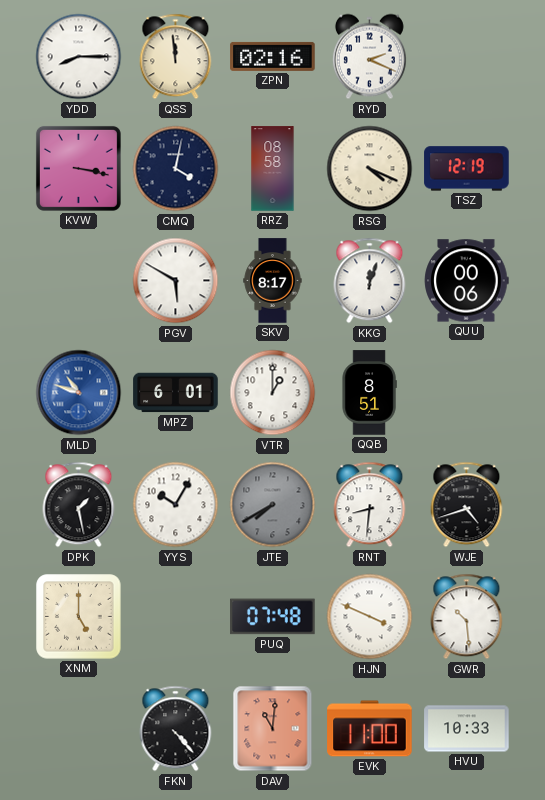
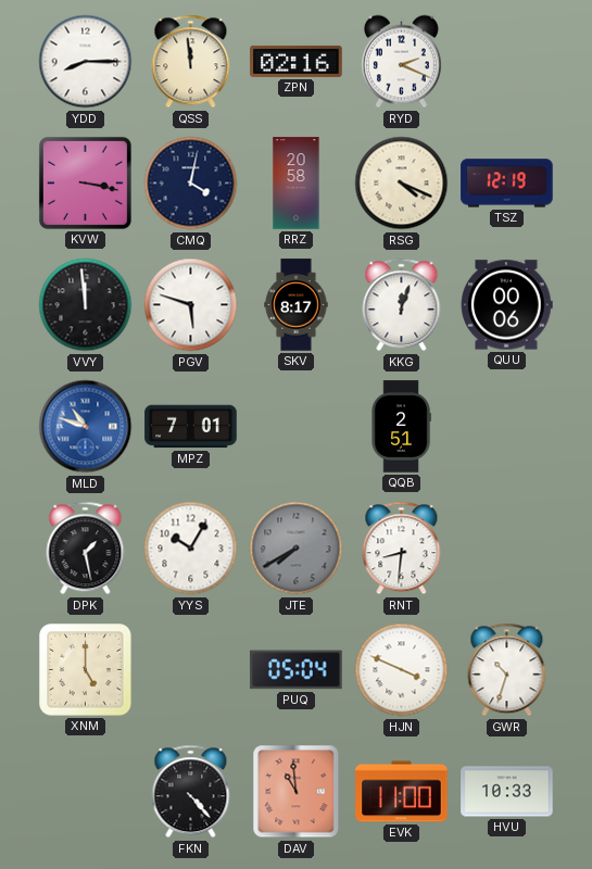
RRZ: 08:58 -> 20:58
VVY: none -> 11:59
PGV: 5:50 -> 5:48
MPZ: 6:01 -> 7:01
VTR: 1:00 -> none
QQB: 8:51 -> 2:51
WJE: 4:42 -> none
PUQ: 07:48 -> 05:04
GWR: 10:29 -> 10:33
DAV: 11:01 -> 10:59
